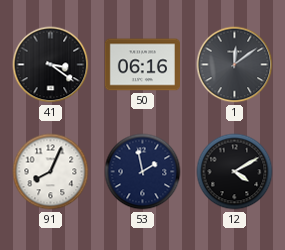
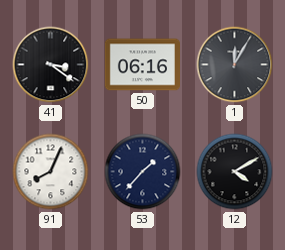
1: 12:09 -> 12:05
53: 1:58 -> 1:37
